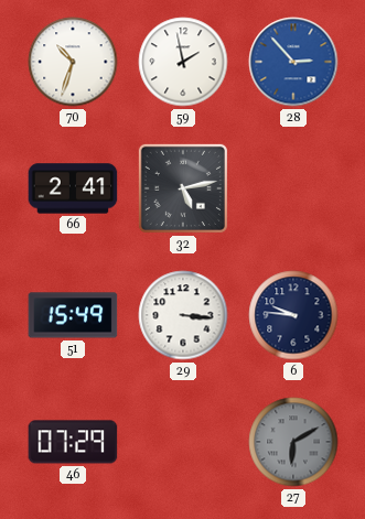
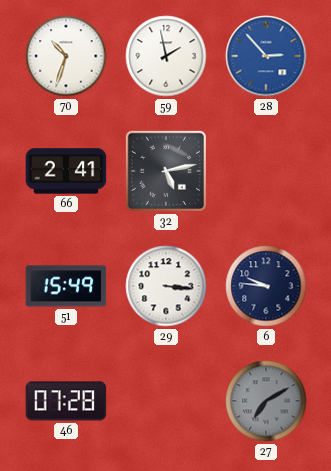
46: 07:29 -> 07:28
27: 6:10 -> 7:10
